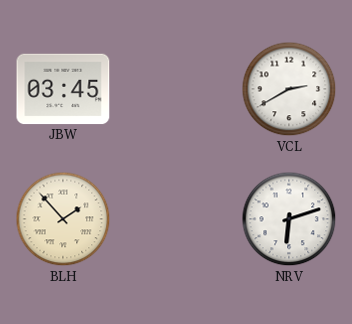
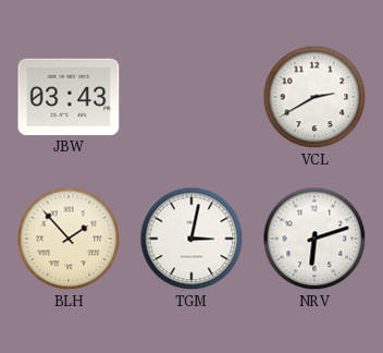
JBW: 03:45 -> 03:43
TGM: none -> 3:02
